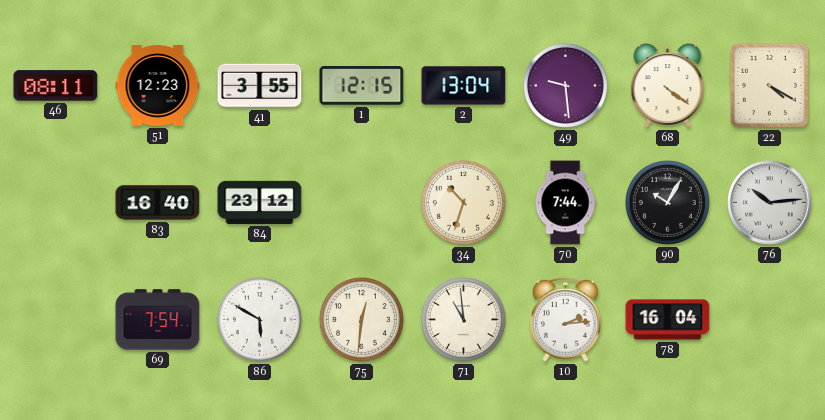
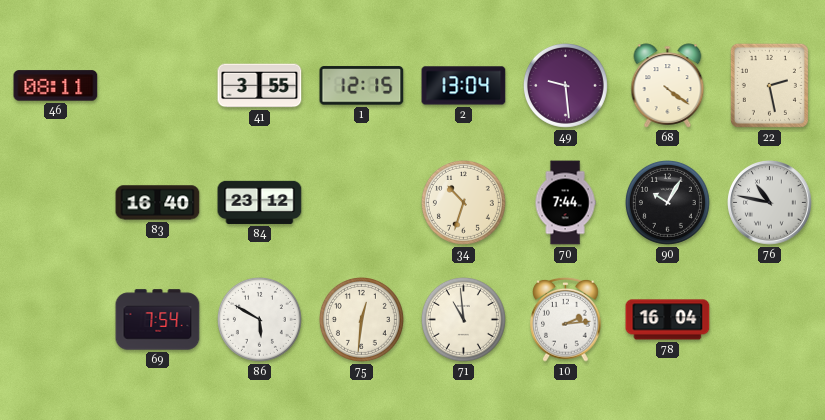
51: 12:23 -> none
22: 4:20 -> 2:28
76: 10:14 -> 10:47
